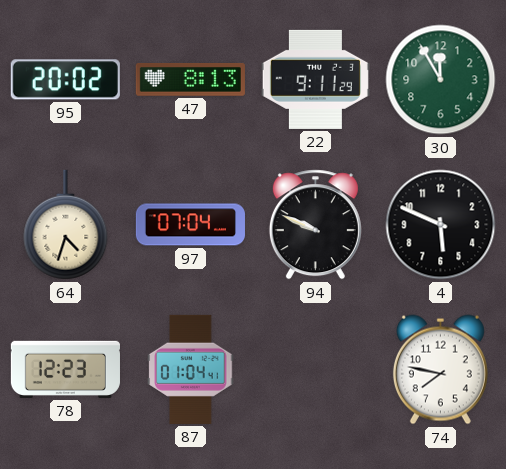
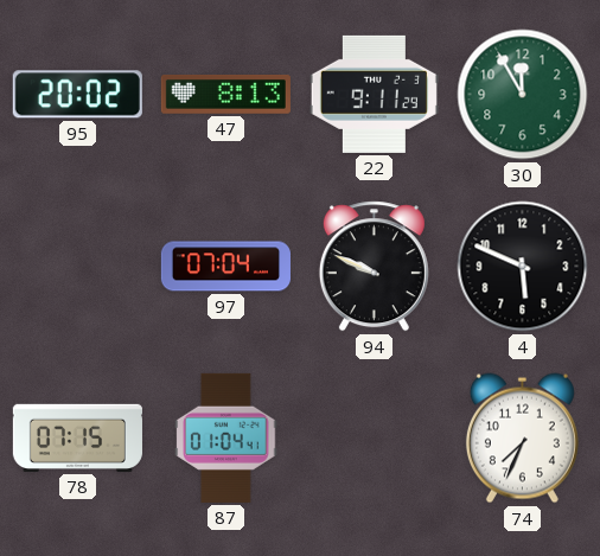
64: 4:33 -> none
78: 12:23 -> 07:15
74: 7:47 -> 7:34
